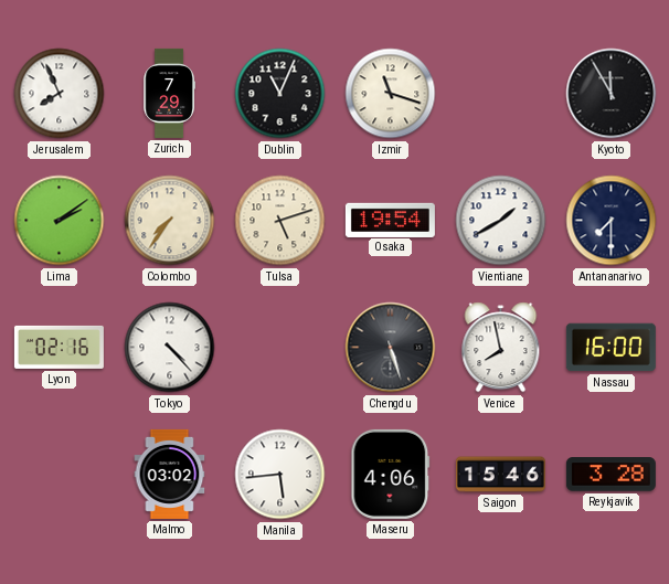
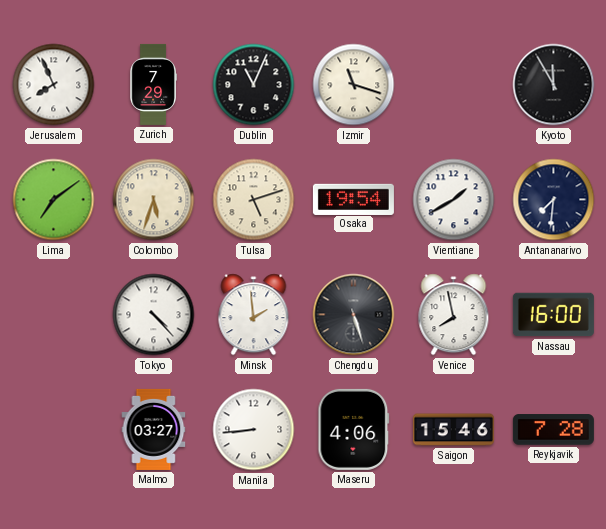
Lima: 2:09 -> 7:09
Colombo: 7:36 -> 5:33
Antananarivo: 7:30 -> 7:31
Lyon: 02:16 -> none
Minsk: none -> 1:59
Malmo: 03:02 -> 03:27
Manila: 5:44 -> 8:44
Reykjavik: 3:28 -> 7:28
